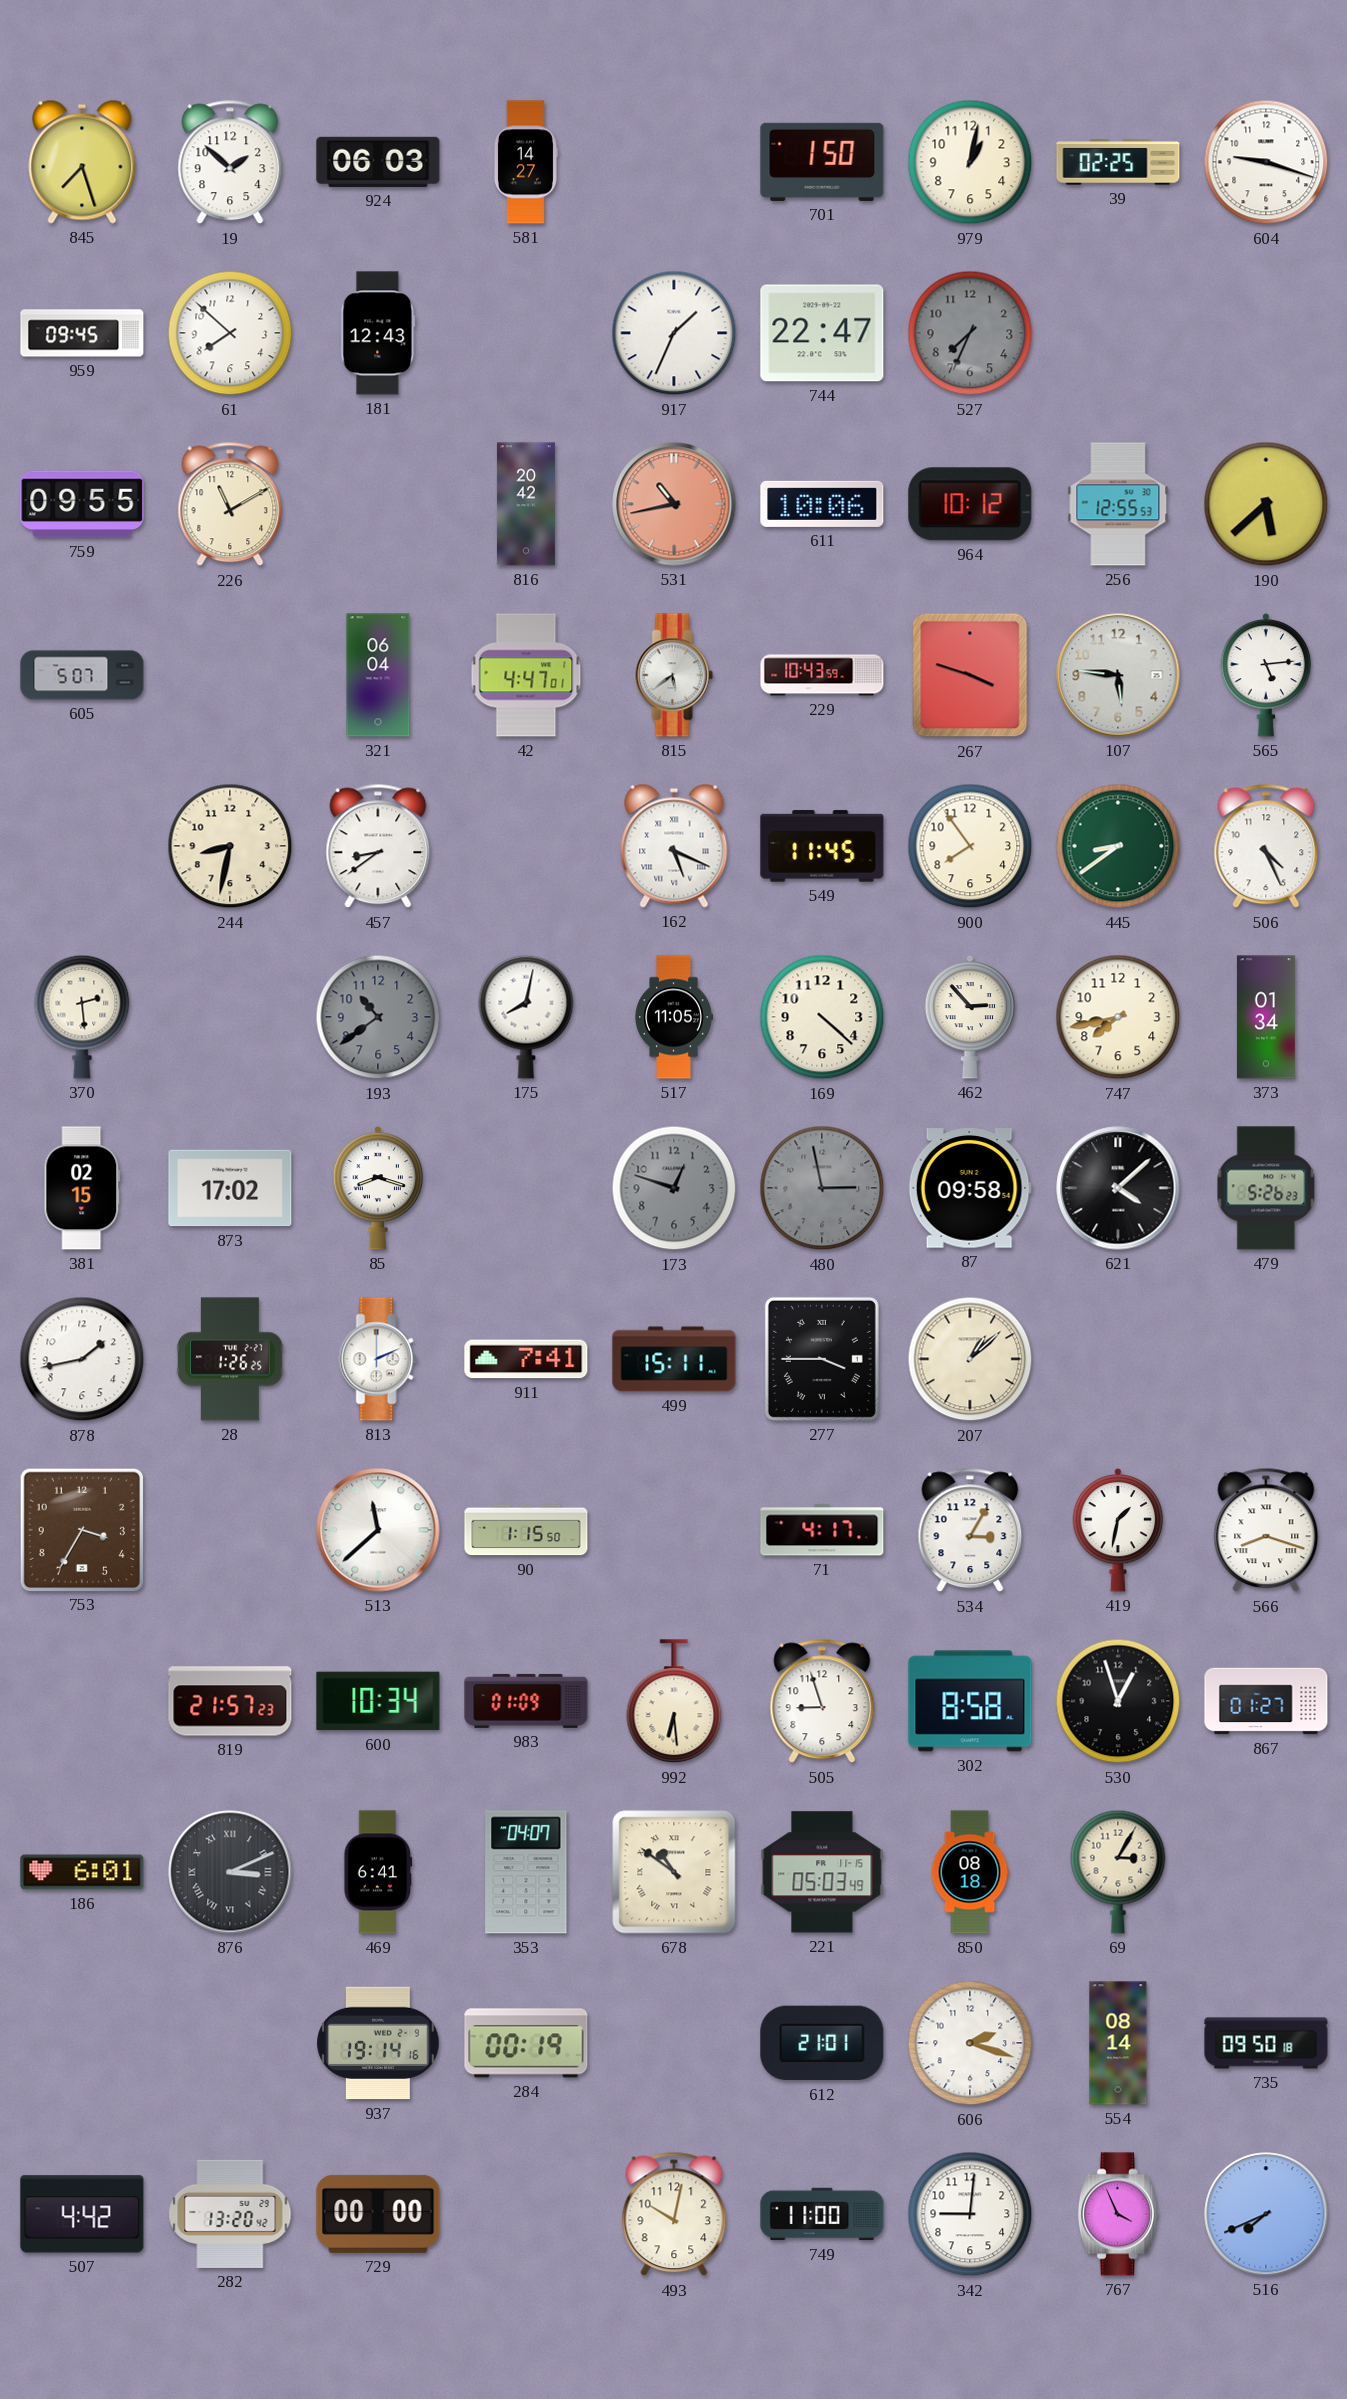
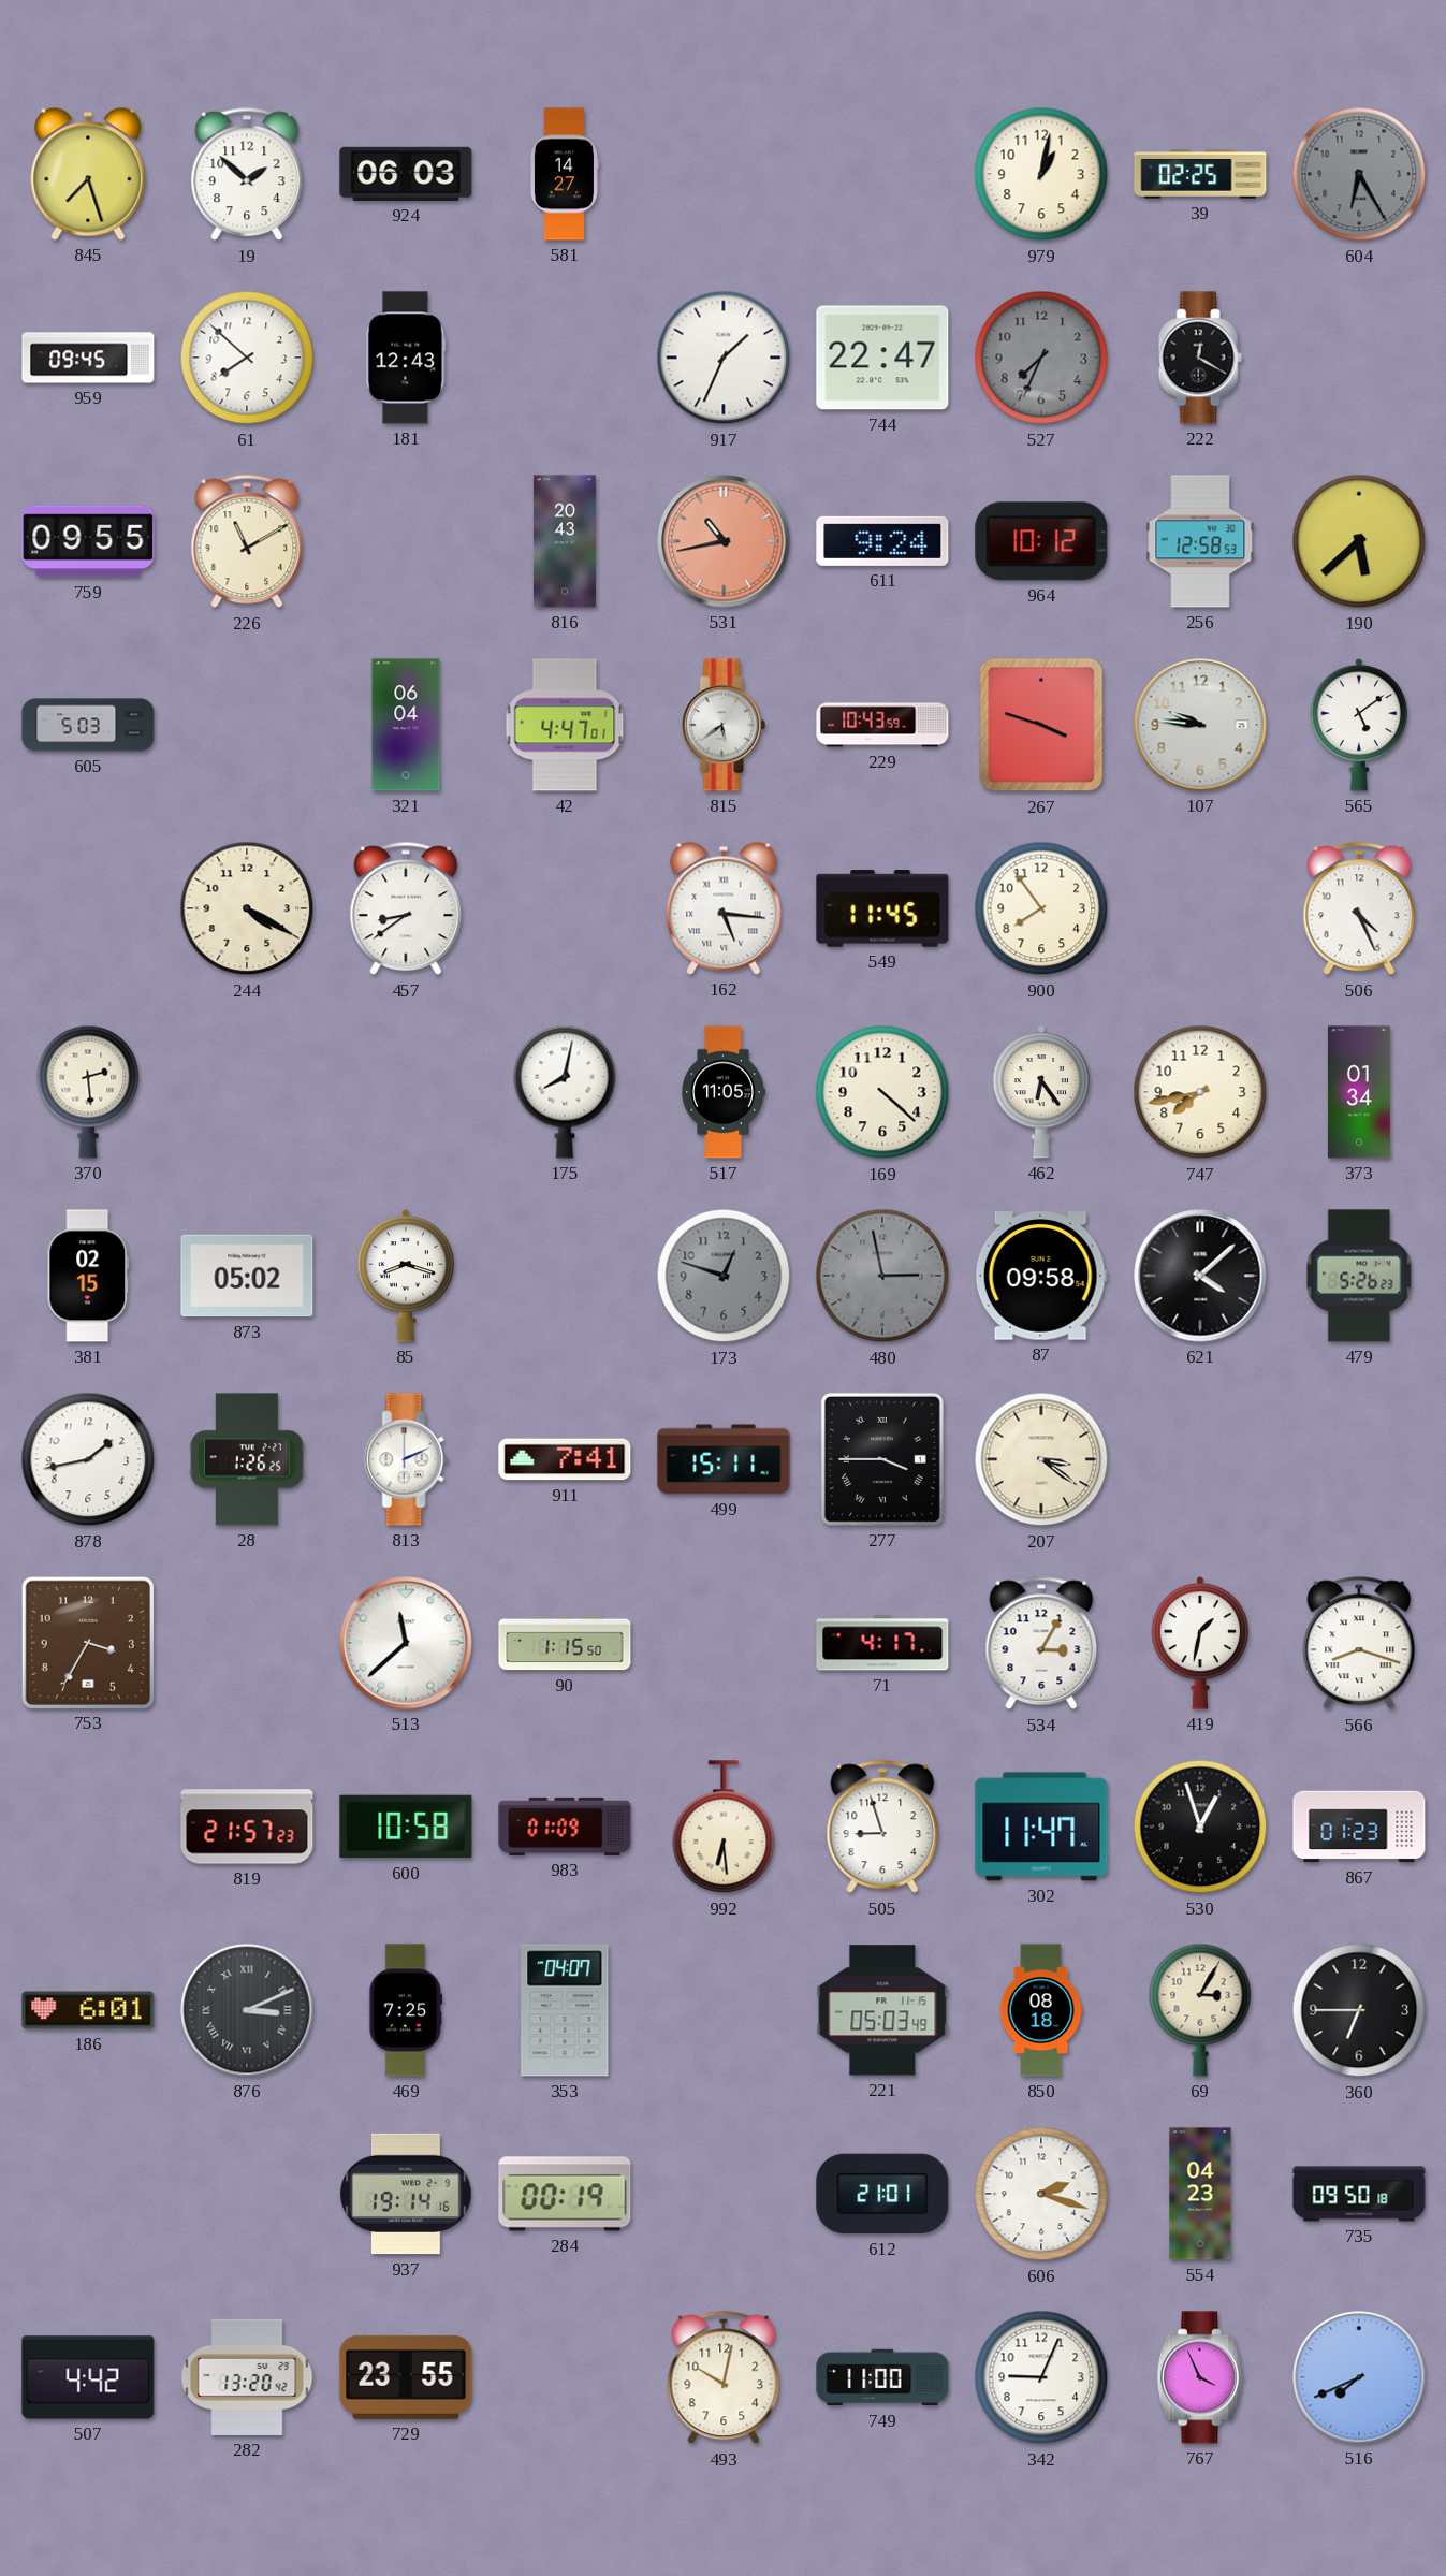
701: 1:50 -> none
604: 9:18 -> 6:25
604 dial: white -> grey
222: none -> 12:20
816: 20:42 -> 20:43
611: 10:06 -> 9:24
256: 12:55 -> 12:58
605: 5:07 -> 5:03
107: 5:46 -> 9:46
565: 5:14 -> 5:09
244: 8:32 -> 4:20
162: 5:19 -> 5:16
445: 8:39 -> none
193: 10:39 -> none
462: 2:53 -> 6:24
873: 17:02 -> 05:02
207: 1:08 -> 3:21
600: 10:34 -> 10:58
302: 8:58 -> 11:47
867: 01:27 -> 01:23
469: 6:41 -> 7:25
678: 10:51 -> none
360: none -> 6:45
554: 08:14 -> 04:23
729: 00:00 -> 23:55
342: 9:01 -> 9:04
